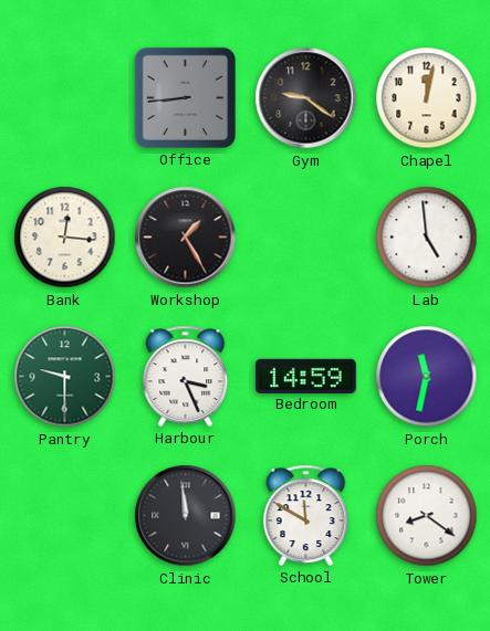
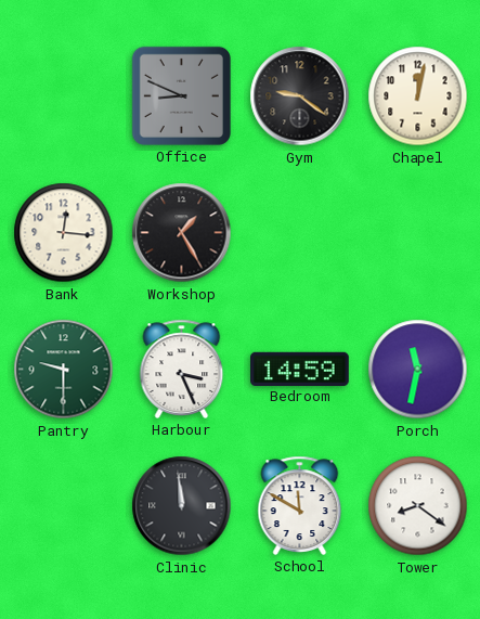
Office: 8:44 -> 8:49
Lab: 4:59 -> none
